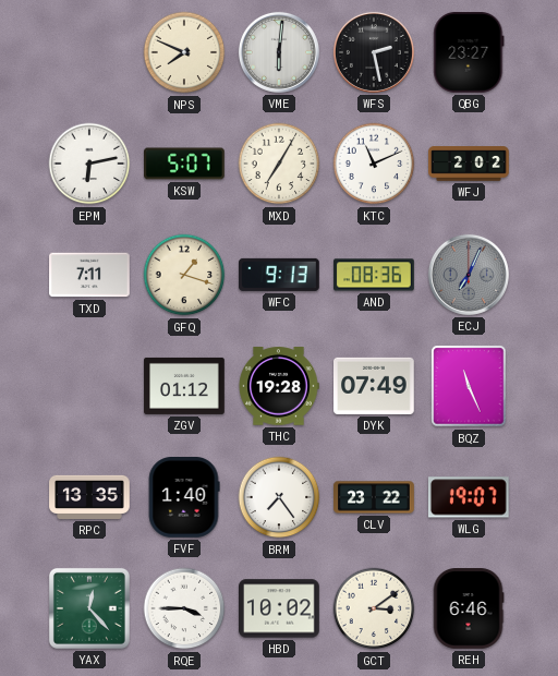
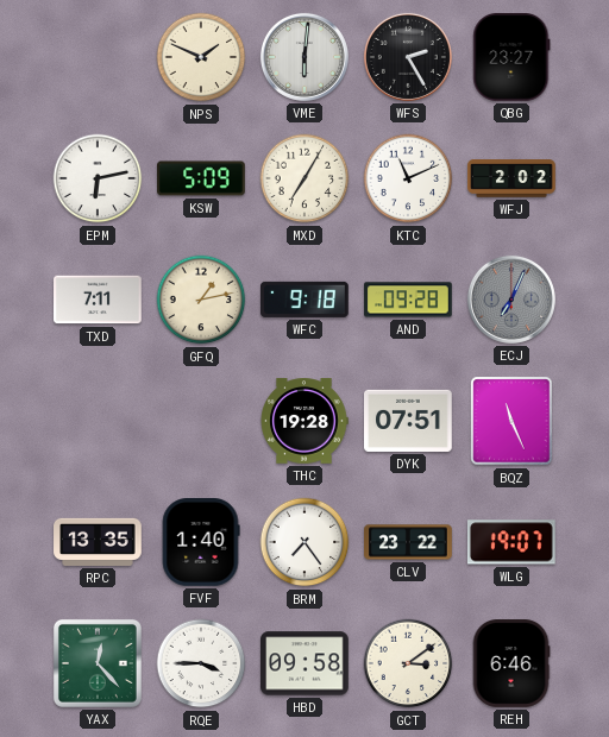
NPS: 7:49 -> 1:49
WFS: 2:28 -> 2:25
KSW: 5:07 -> 5:09
GFQ: 1:18 -> 1:13
WFC: 9:13 -> 9:18
AND: 08:36 -> 09:28
ZGV: 01:12 -> none
DYK: 07:49 -> 07:51
HBD: 10:02 -> 09:58
